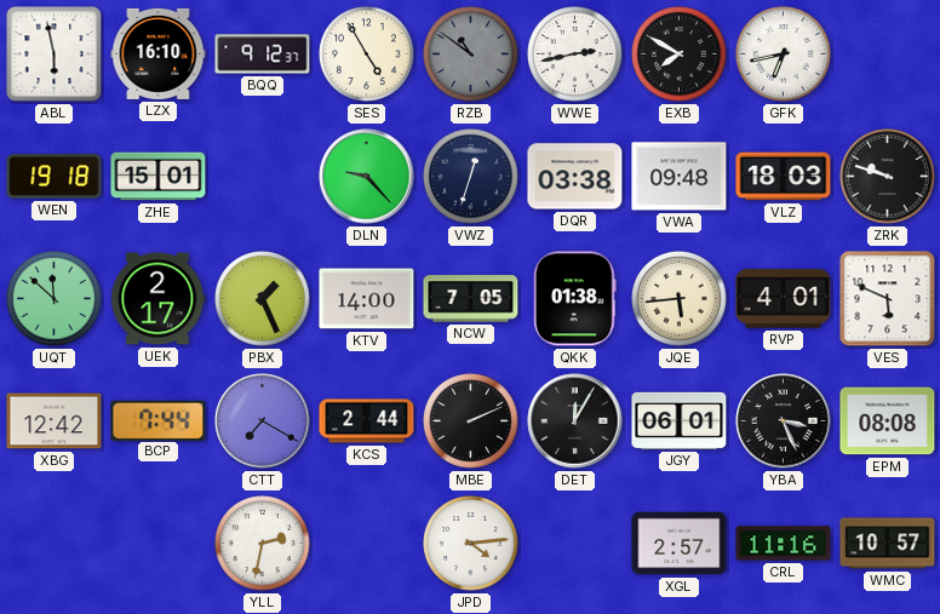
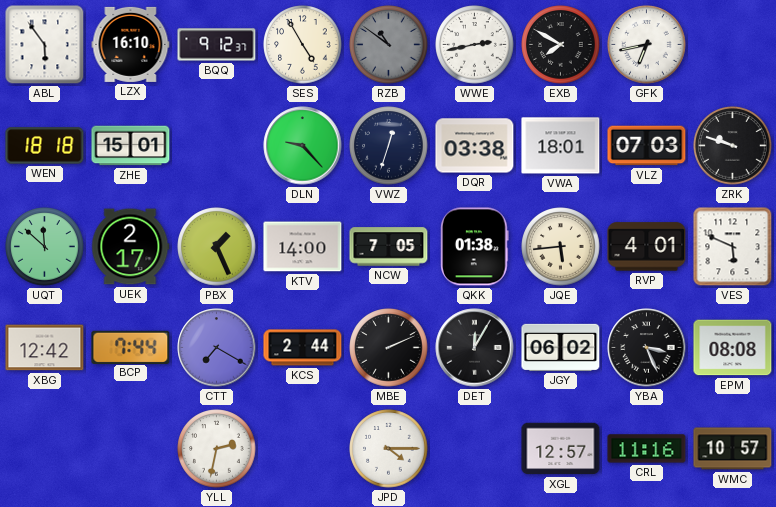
ABL: 5:58 -> 5:54
WEN: 19:18 -> 18:18
VWA: 09:48 -> 18:01
VLZ: 18:03 -> 07:03
JGY: 06:01 -> 06:02
JPD: 4:14 -> 4:15
XGL: 2:57 -> 12:57
